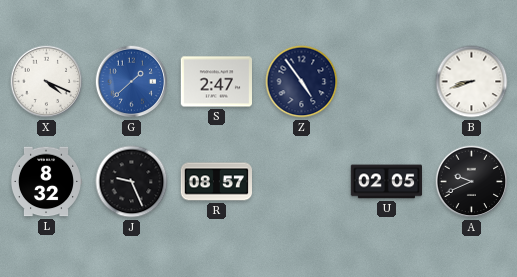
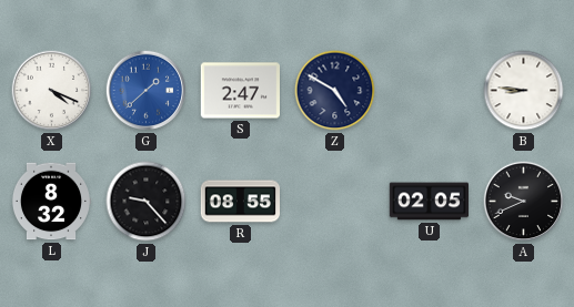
Z: 4:54 -> 4:50
B: 8:42 -> 8:46
J: 9:26 -> 9:23
R: 08:57 -> 08:55
